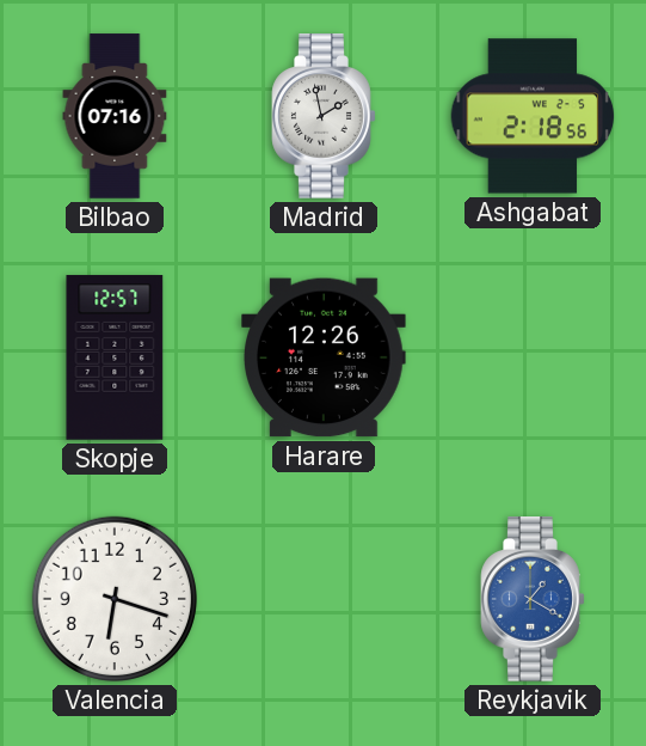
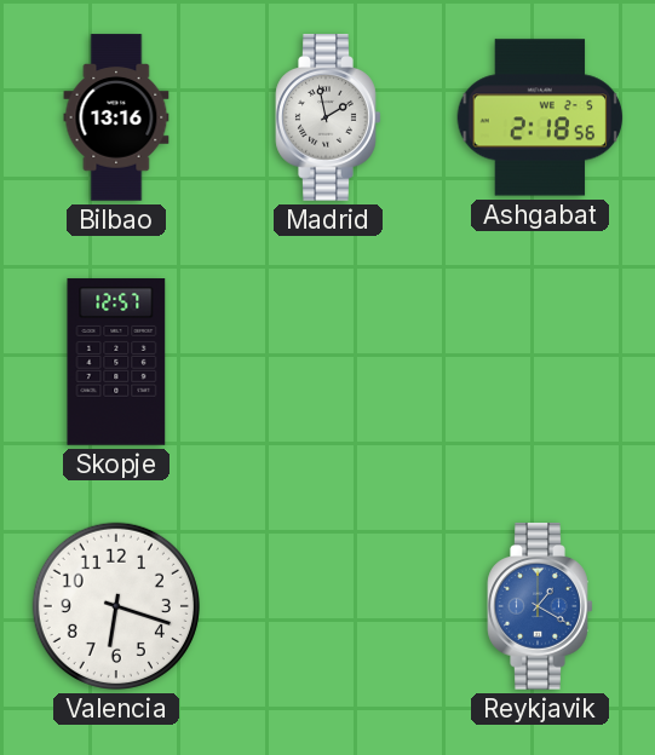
Bilbao: 07:16 -> 13:16
Harare: 12:26 -> none
